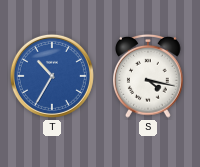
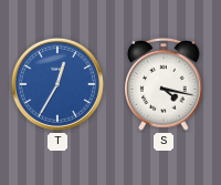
T: 10:35 -> 12:35
